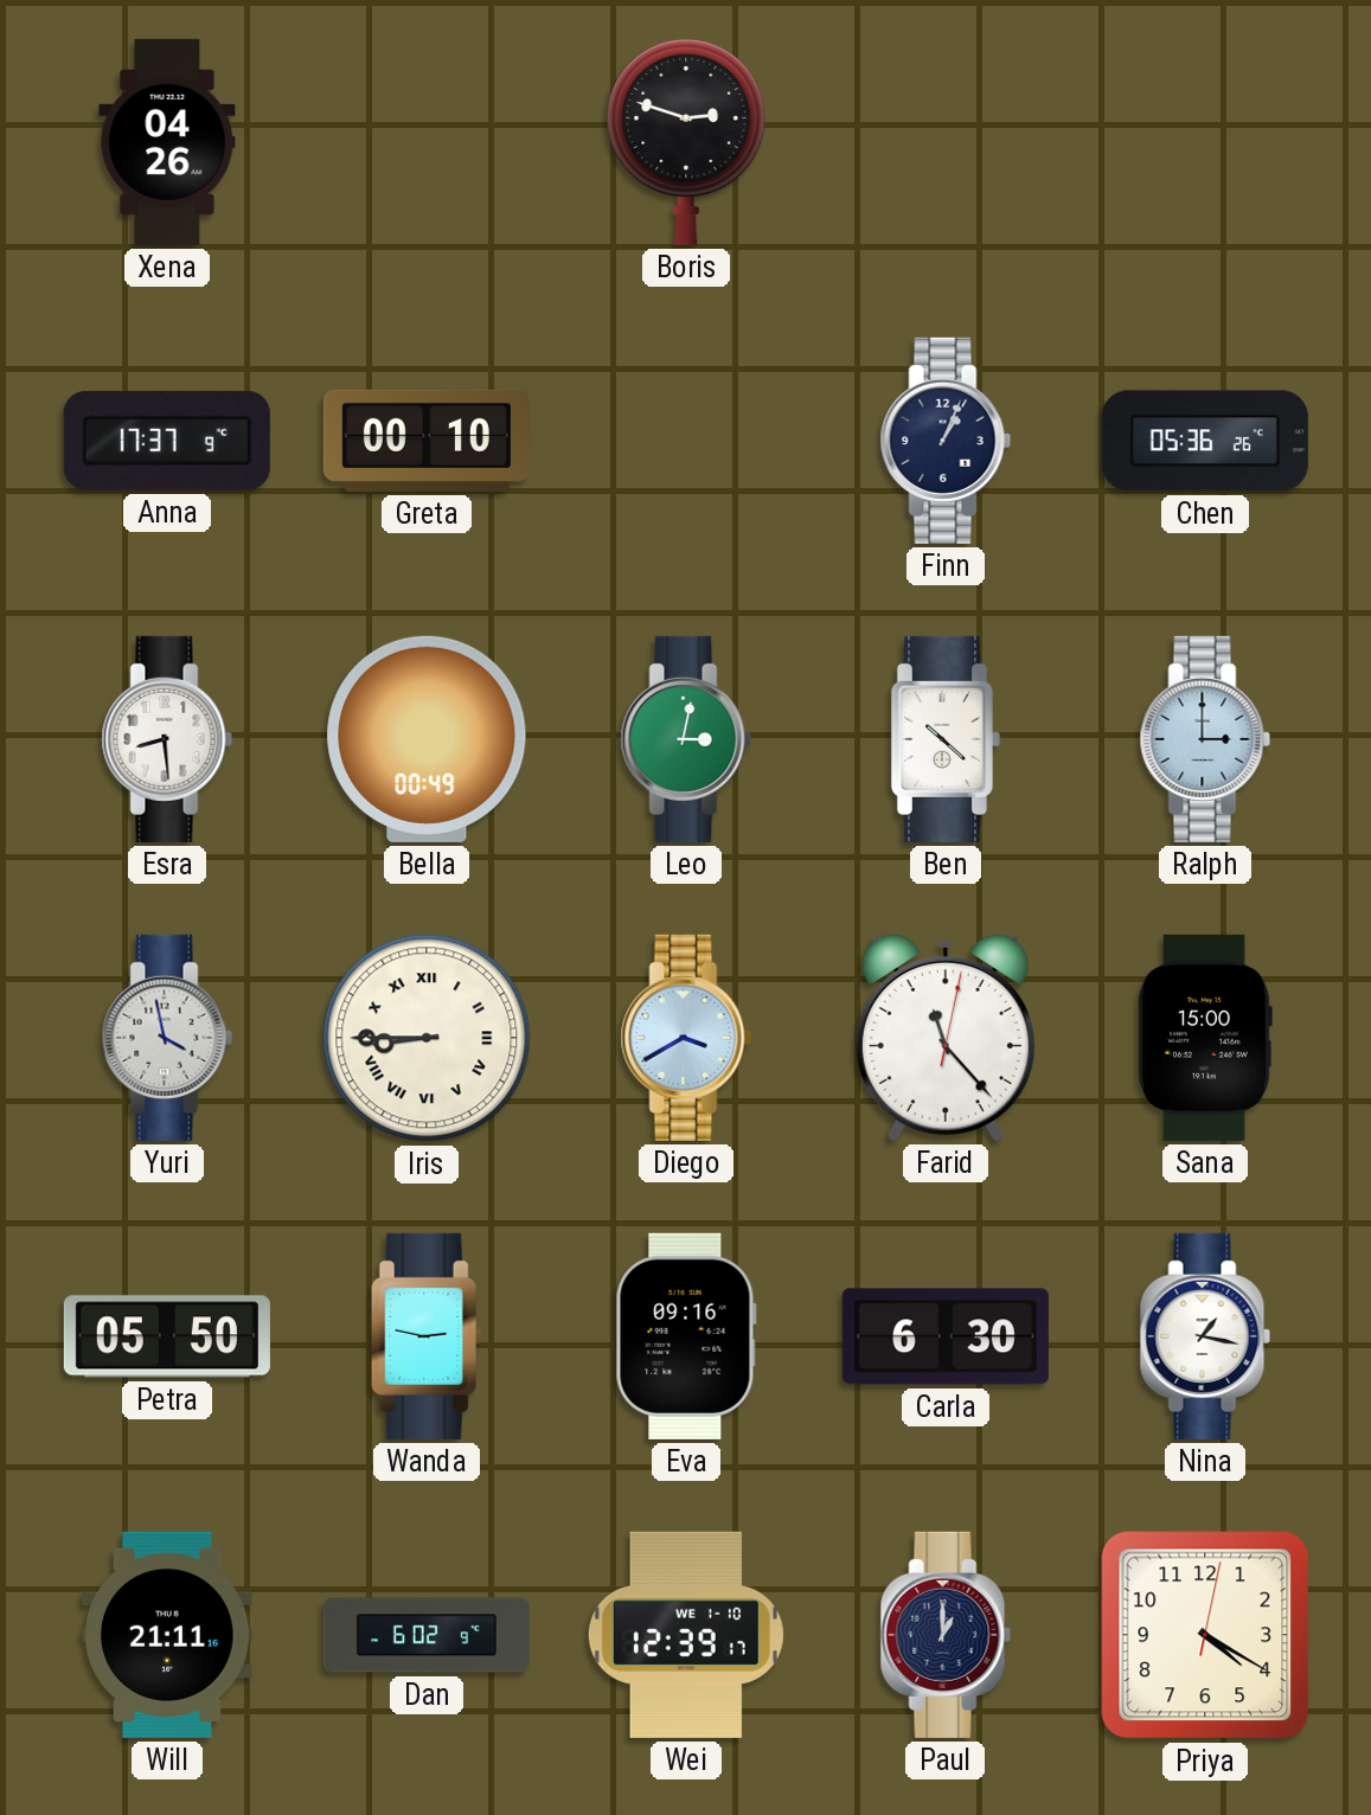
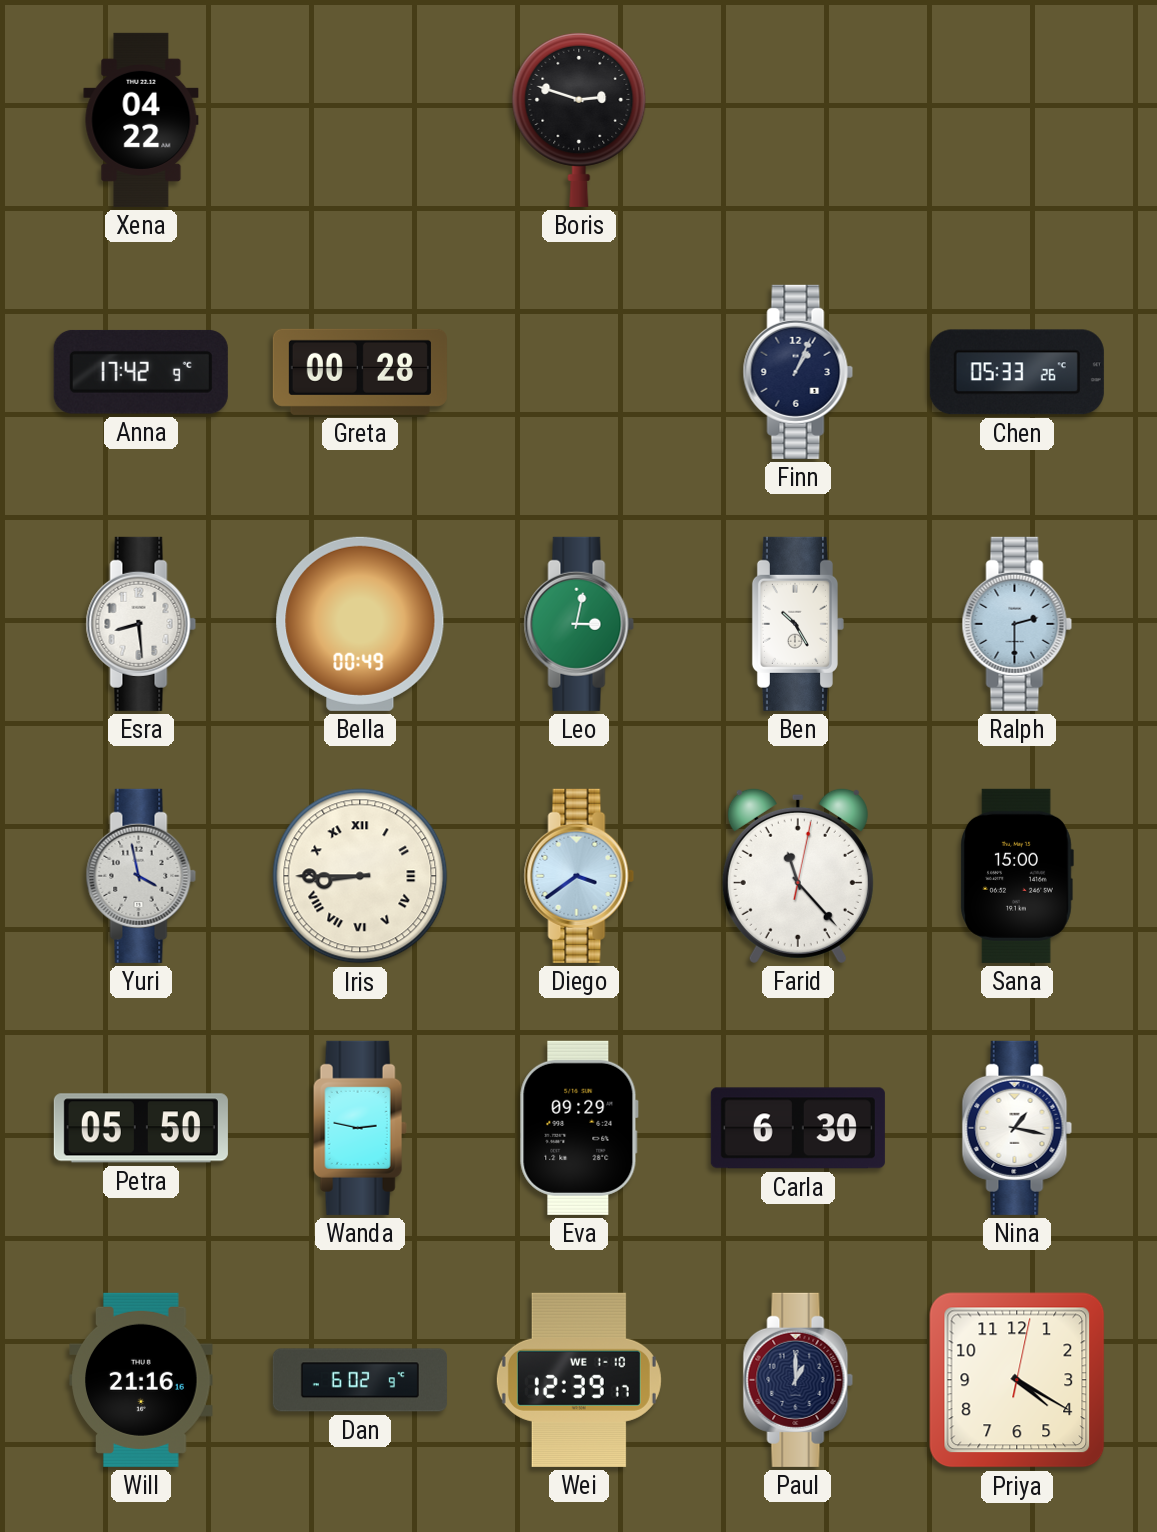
Xena: 04:26 -> 04:22
Anna: 17:37 -> 17:42
Greta: 00:10 -> 00:28
Chen: 05:36 -> 05:33
Ben: 10:22 -> 10:25
Ralph: 3:00 -> 2:30
Diego: 3:40 -> 3:39
Eva: 09:16 -> 09:29
Will: 21:11 -> 21:16
